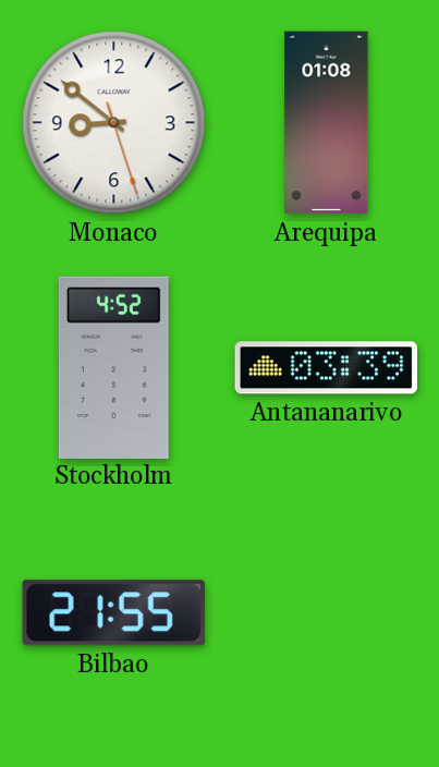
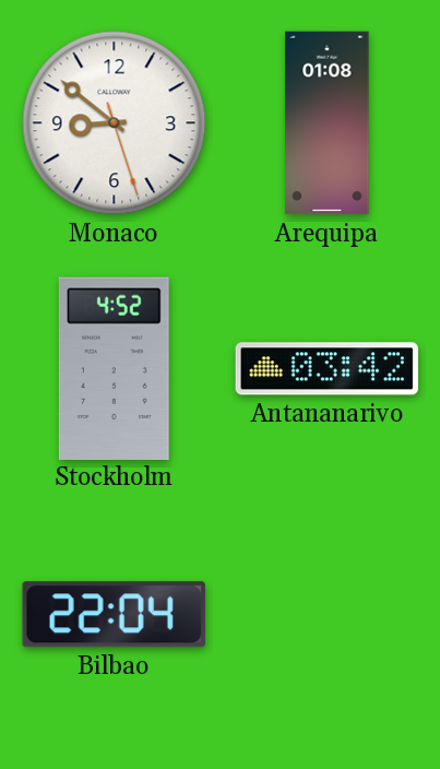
Antananarivo: 03:39 -> 03:42
Bilbao: 21:55 -> 22:04
